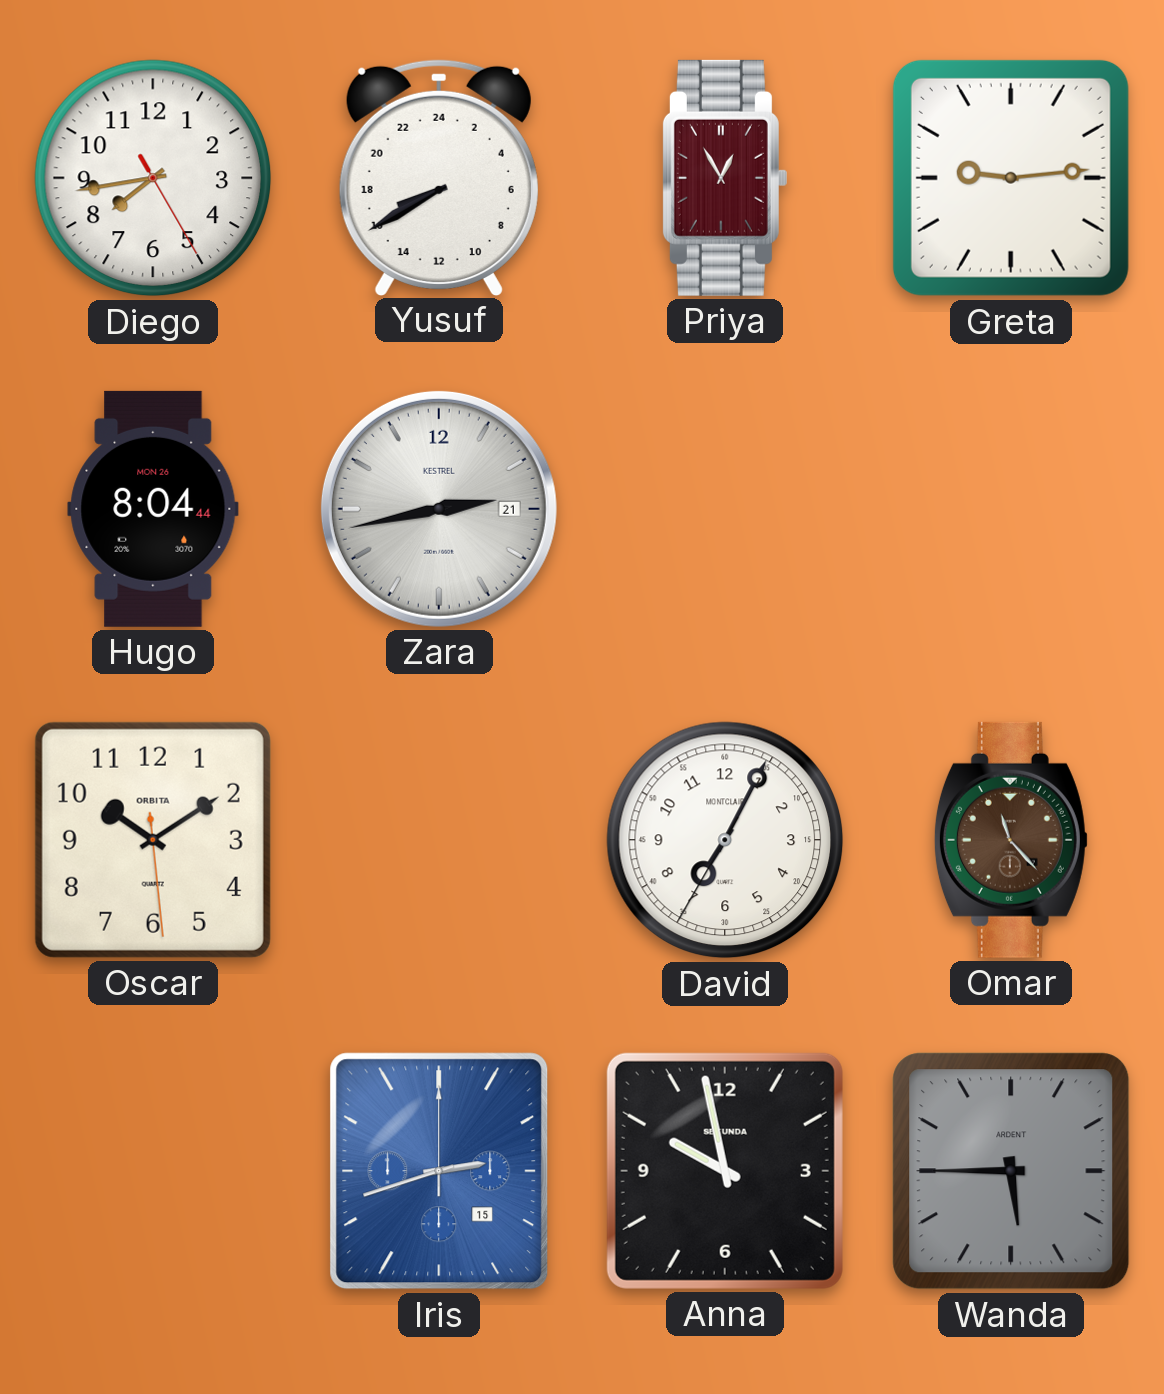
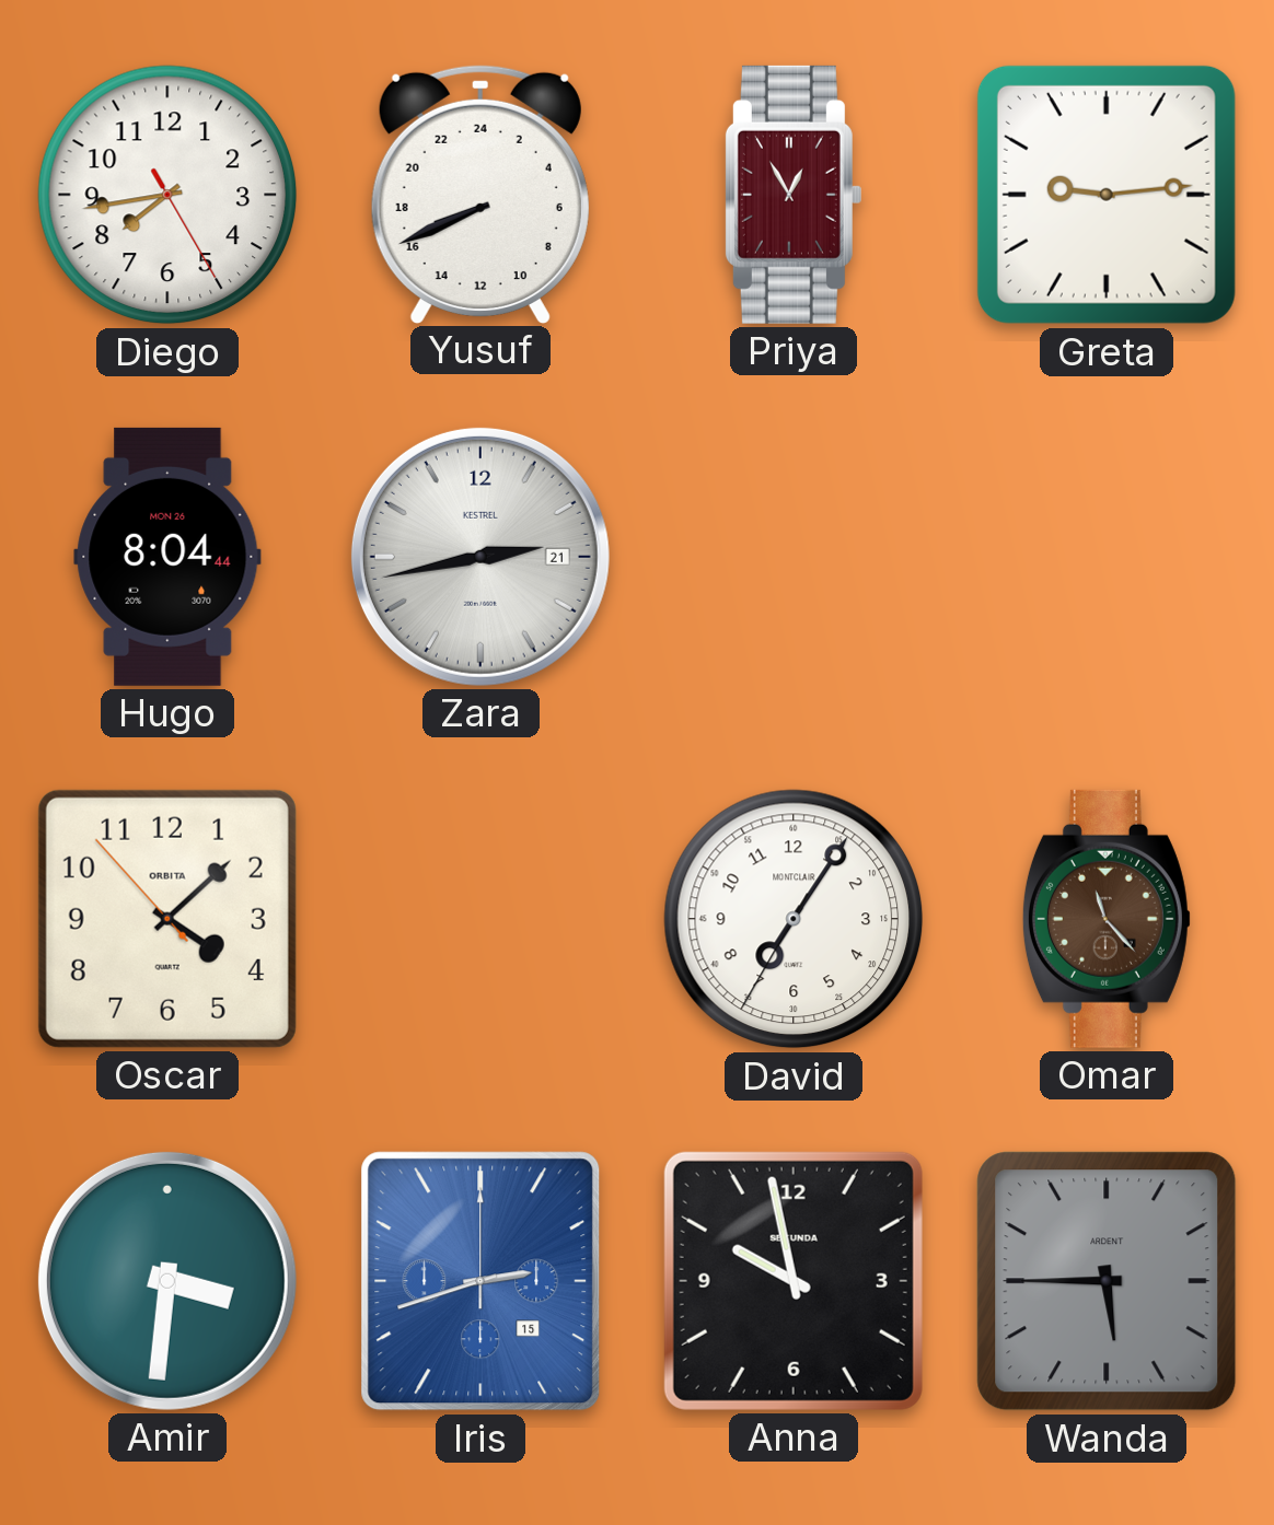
Yusuf: 16:40 -> 16:41
Oscar: 10:09 -> 4:07
David: 7:04 -> 7:05
Amir: none -> 3:31
